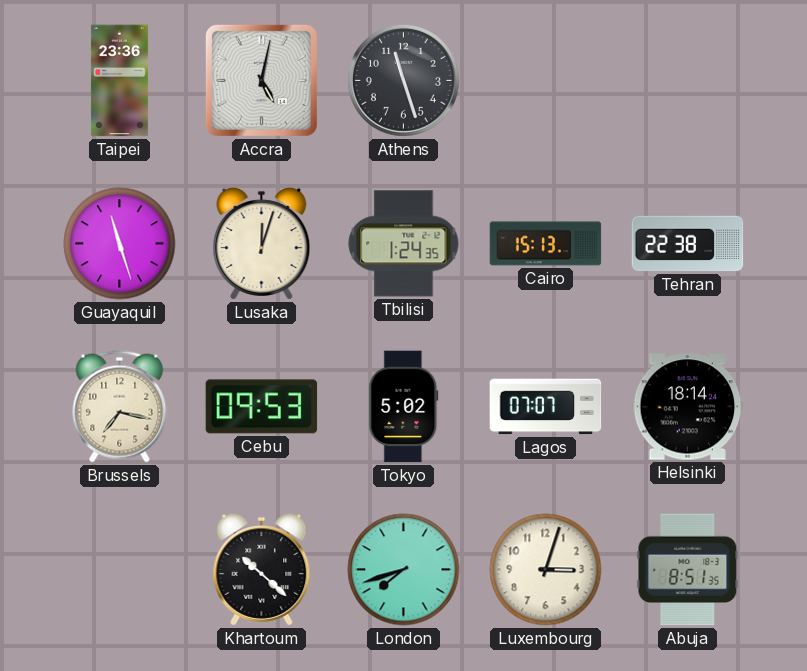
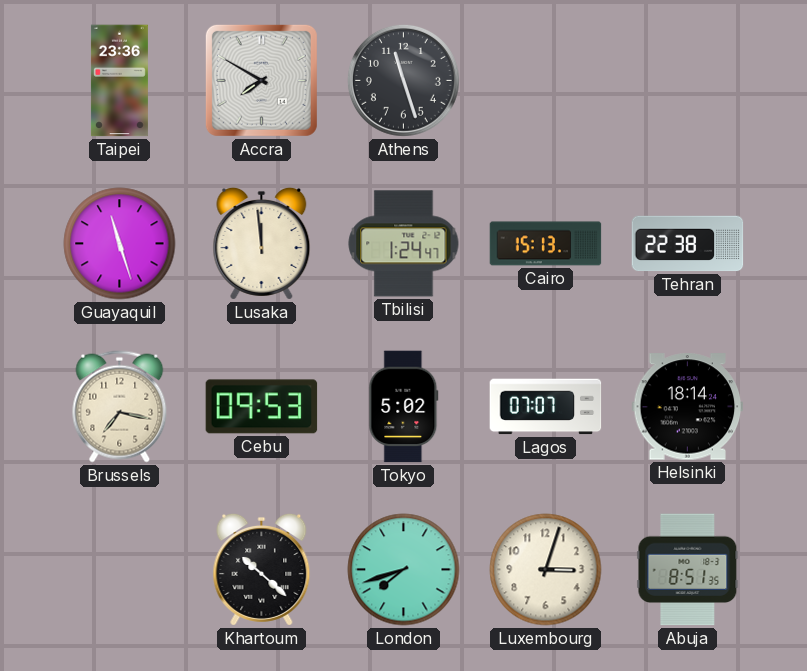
Accra: 5:02 -> 7:50
Lusaka: 12:03 -> 11:59
Tbilisi: 1:24:35 -> 1:24:47
